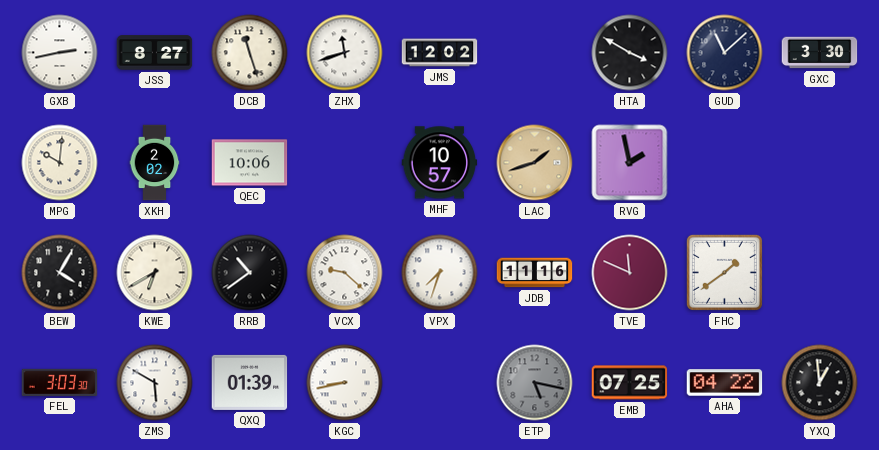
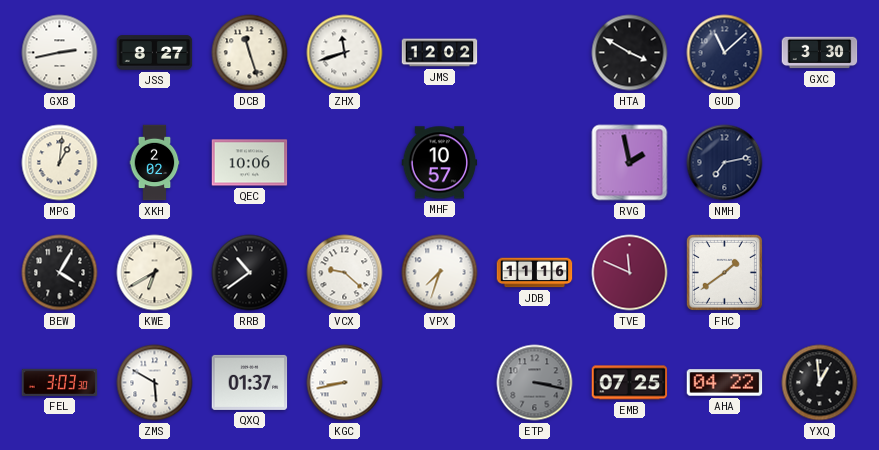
MPG: 10:01 -> 1:01
LAC: 1:42 -> none
NMH: none -> 7:13
QXQ: 01:39 -> 01:37
ETP: 5:17 -> 3:17
